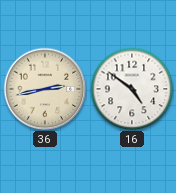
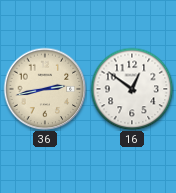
16: 4:51 -> 12:51
